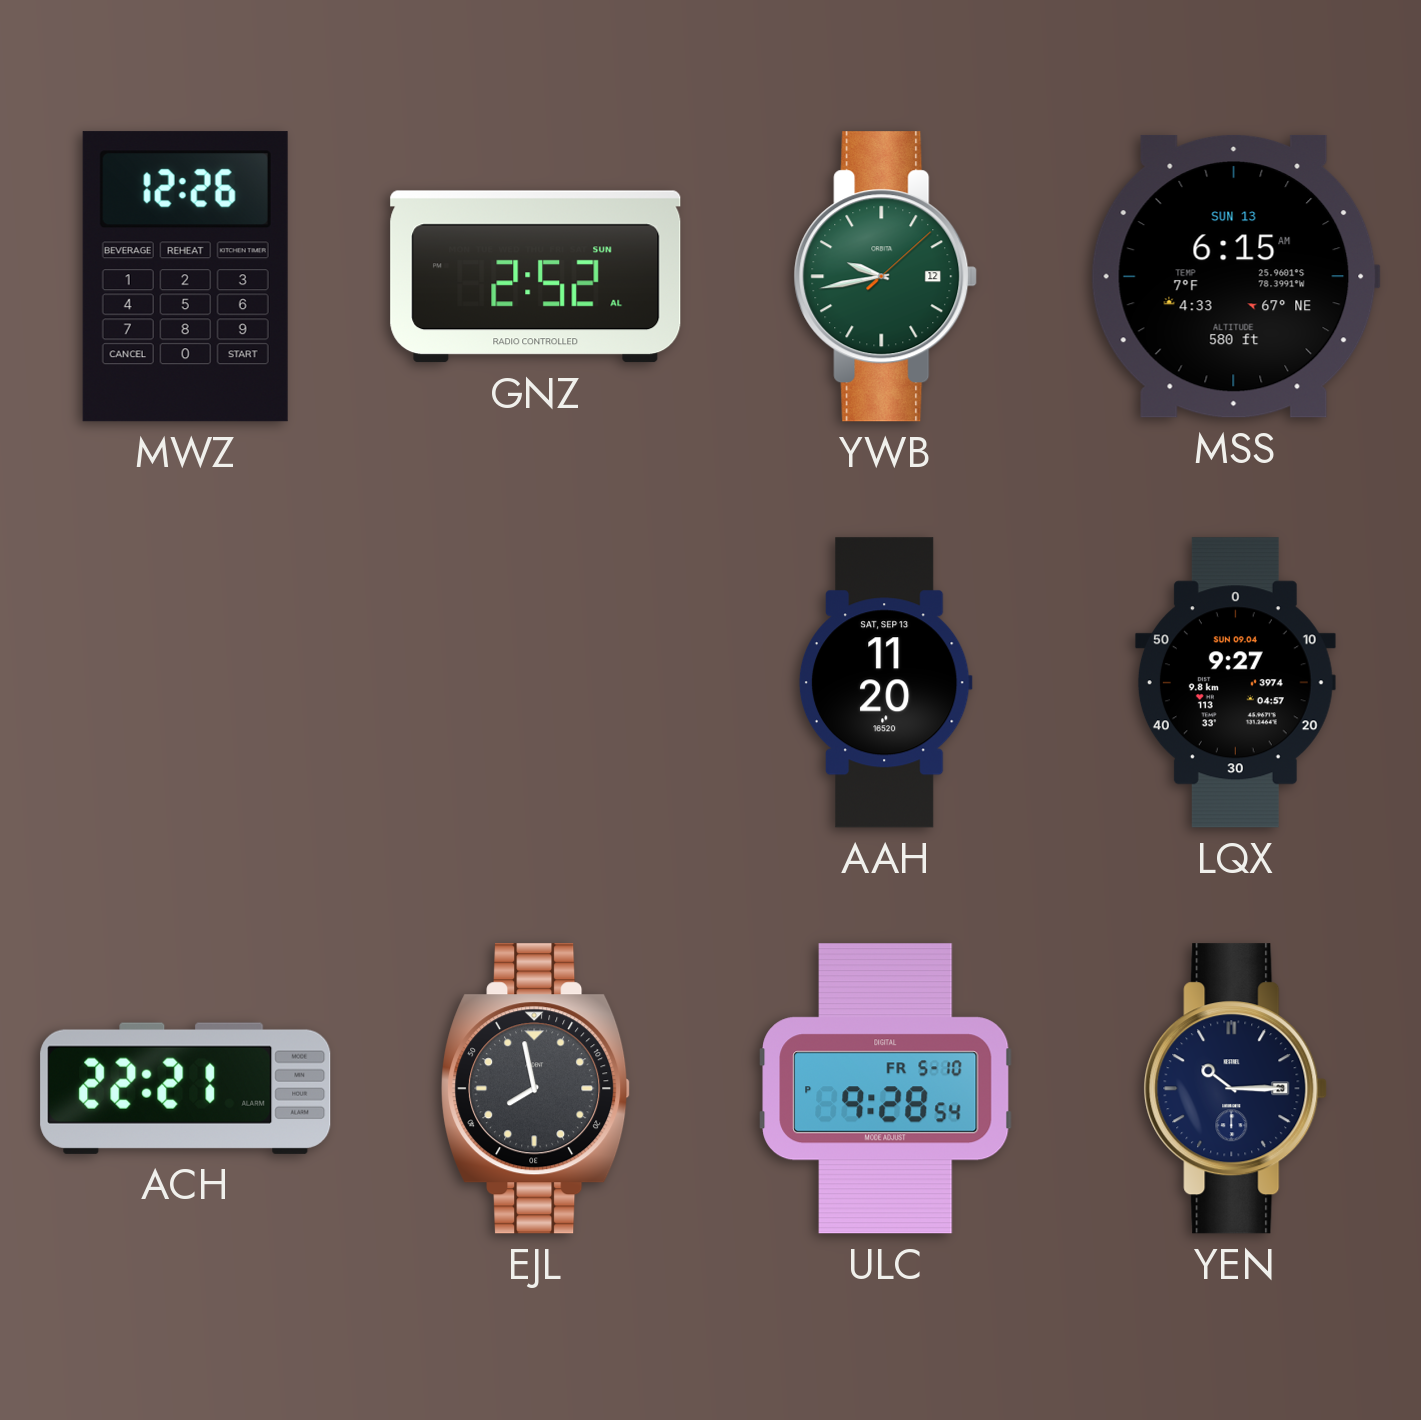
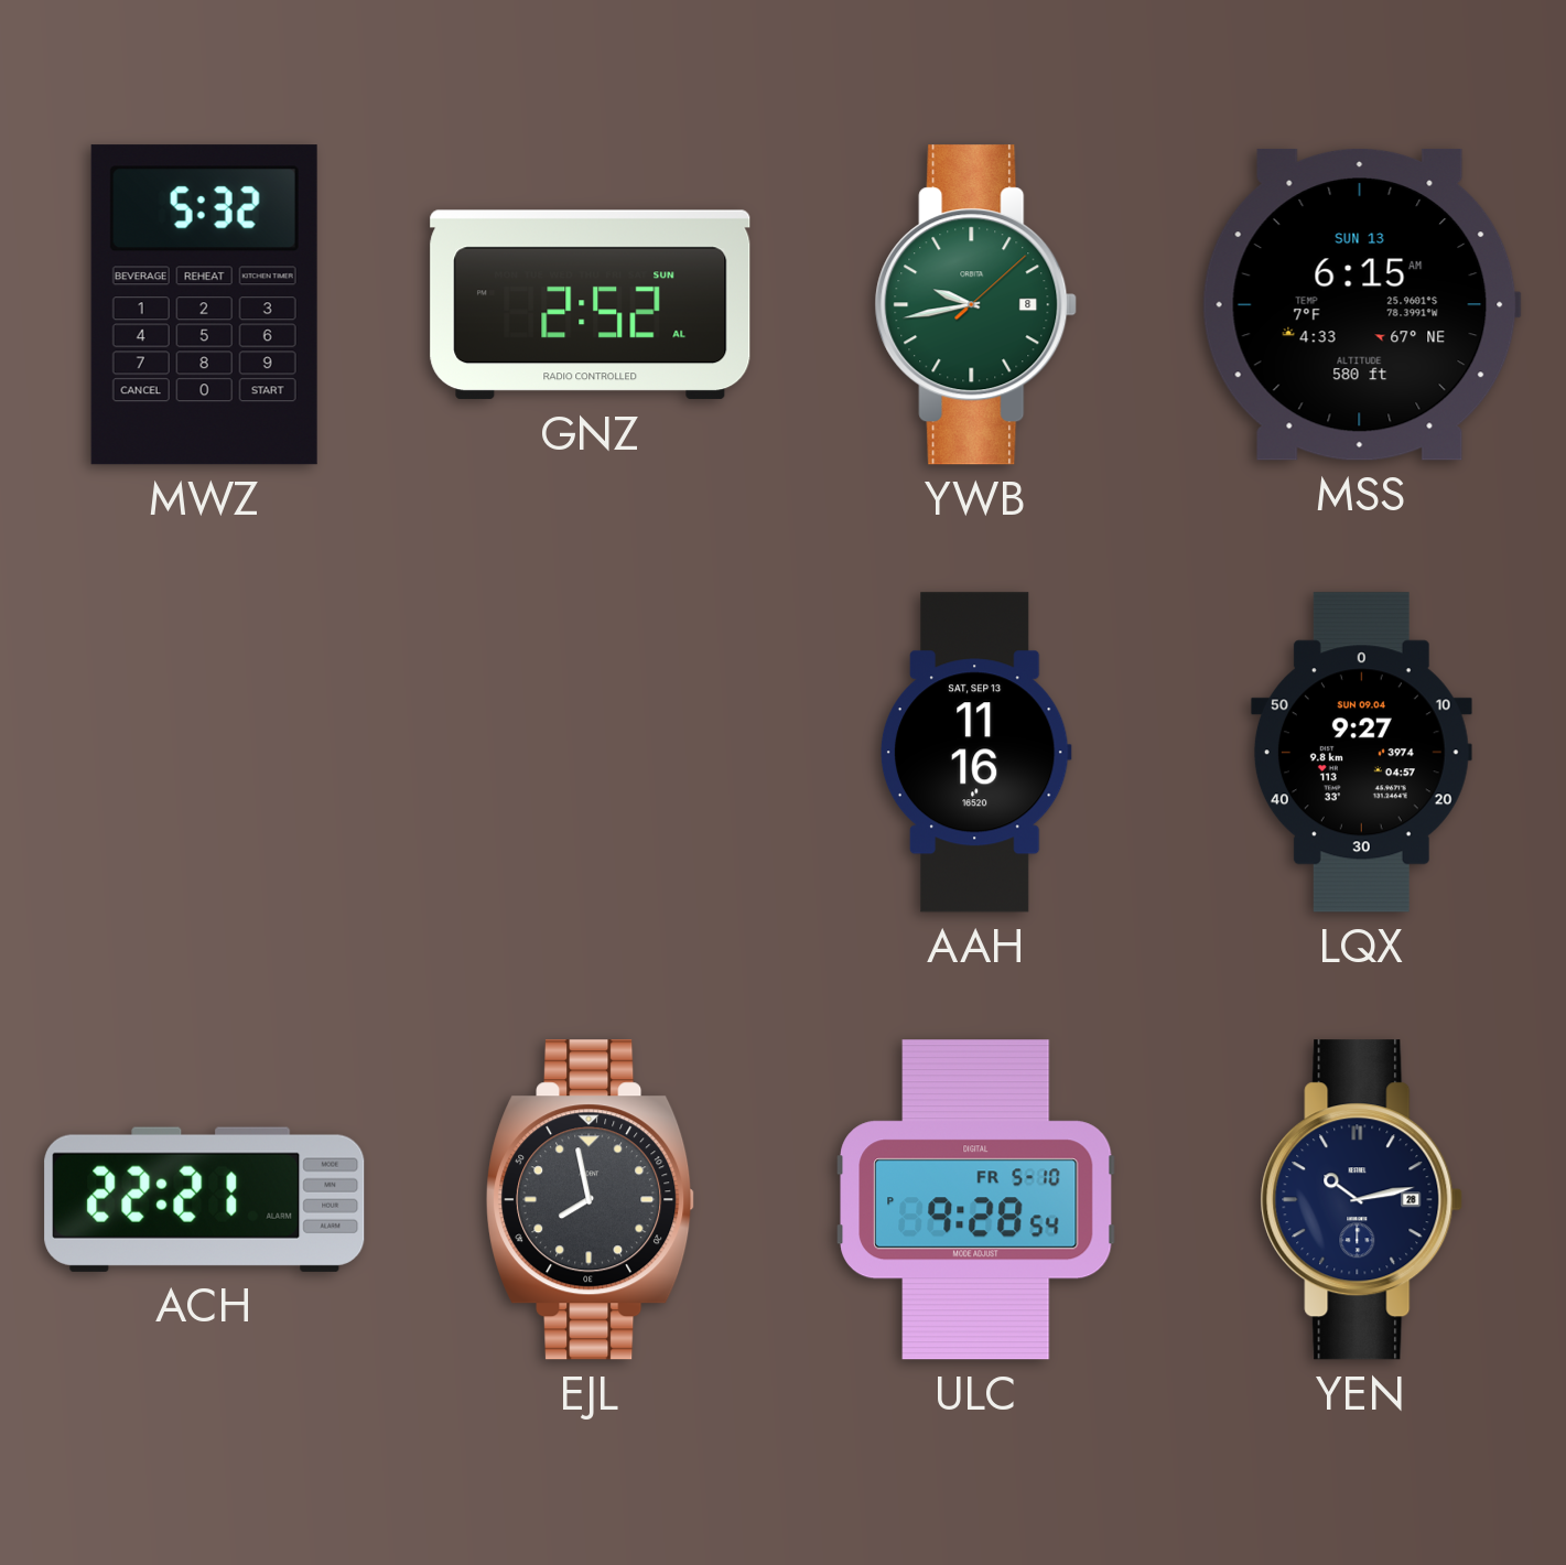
MWZ: 12:26 -> 5:32
YWB date: 12 -> 8
AAH: 11:20 -> 11:16
YEN: 10:15 -> 10:13
